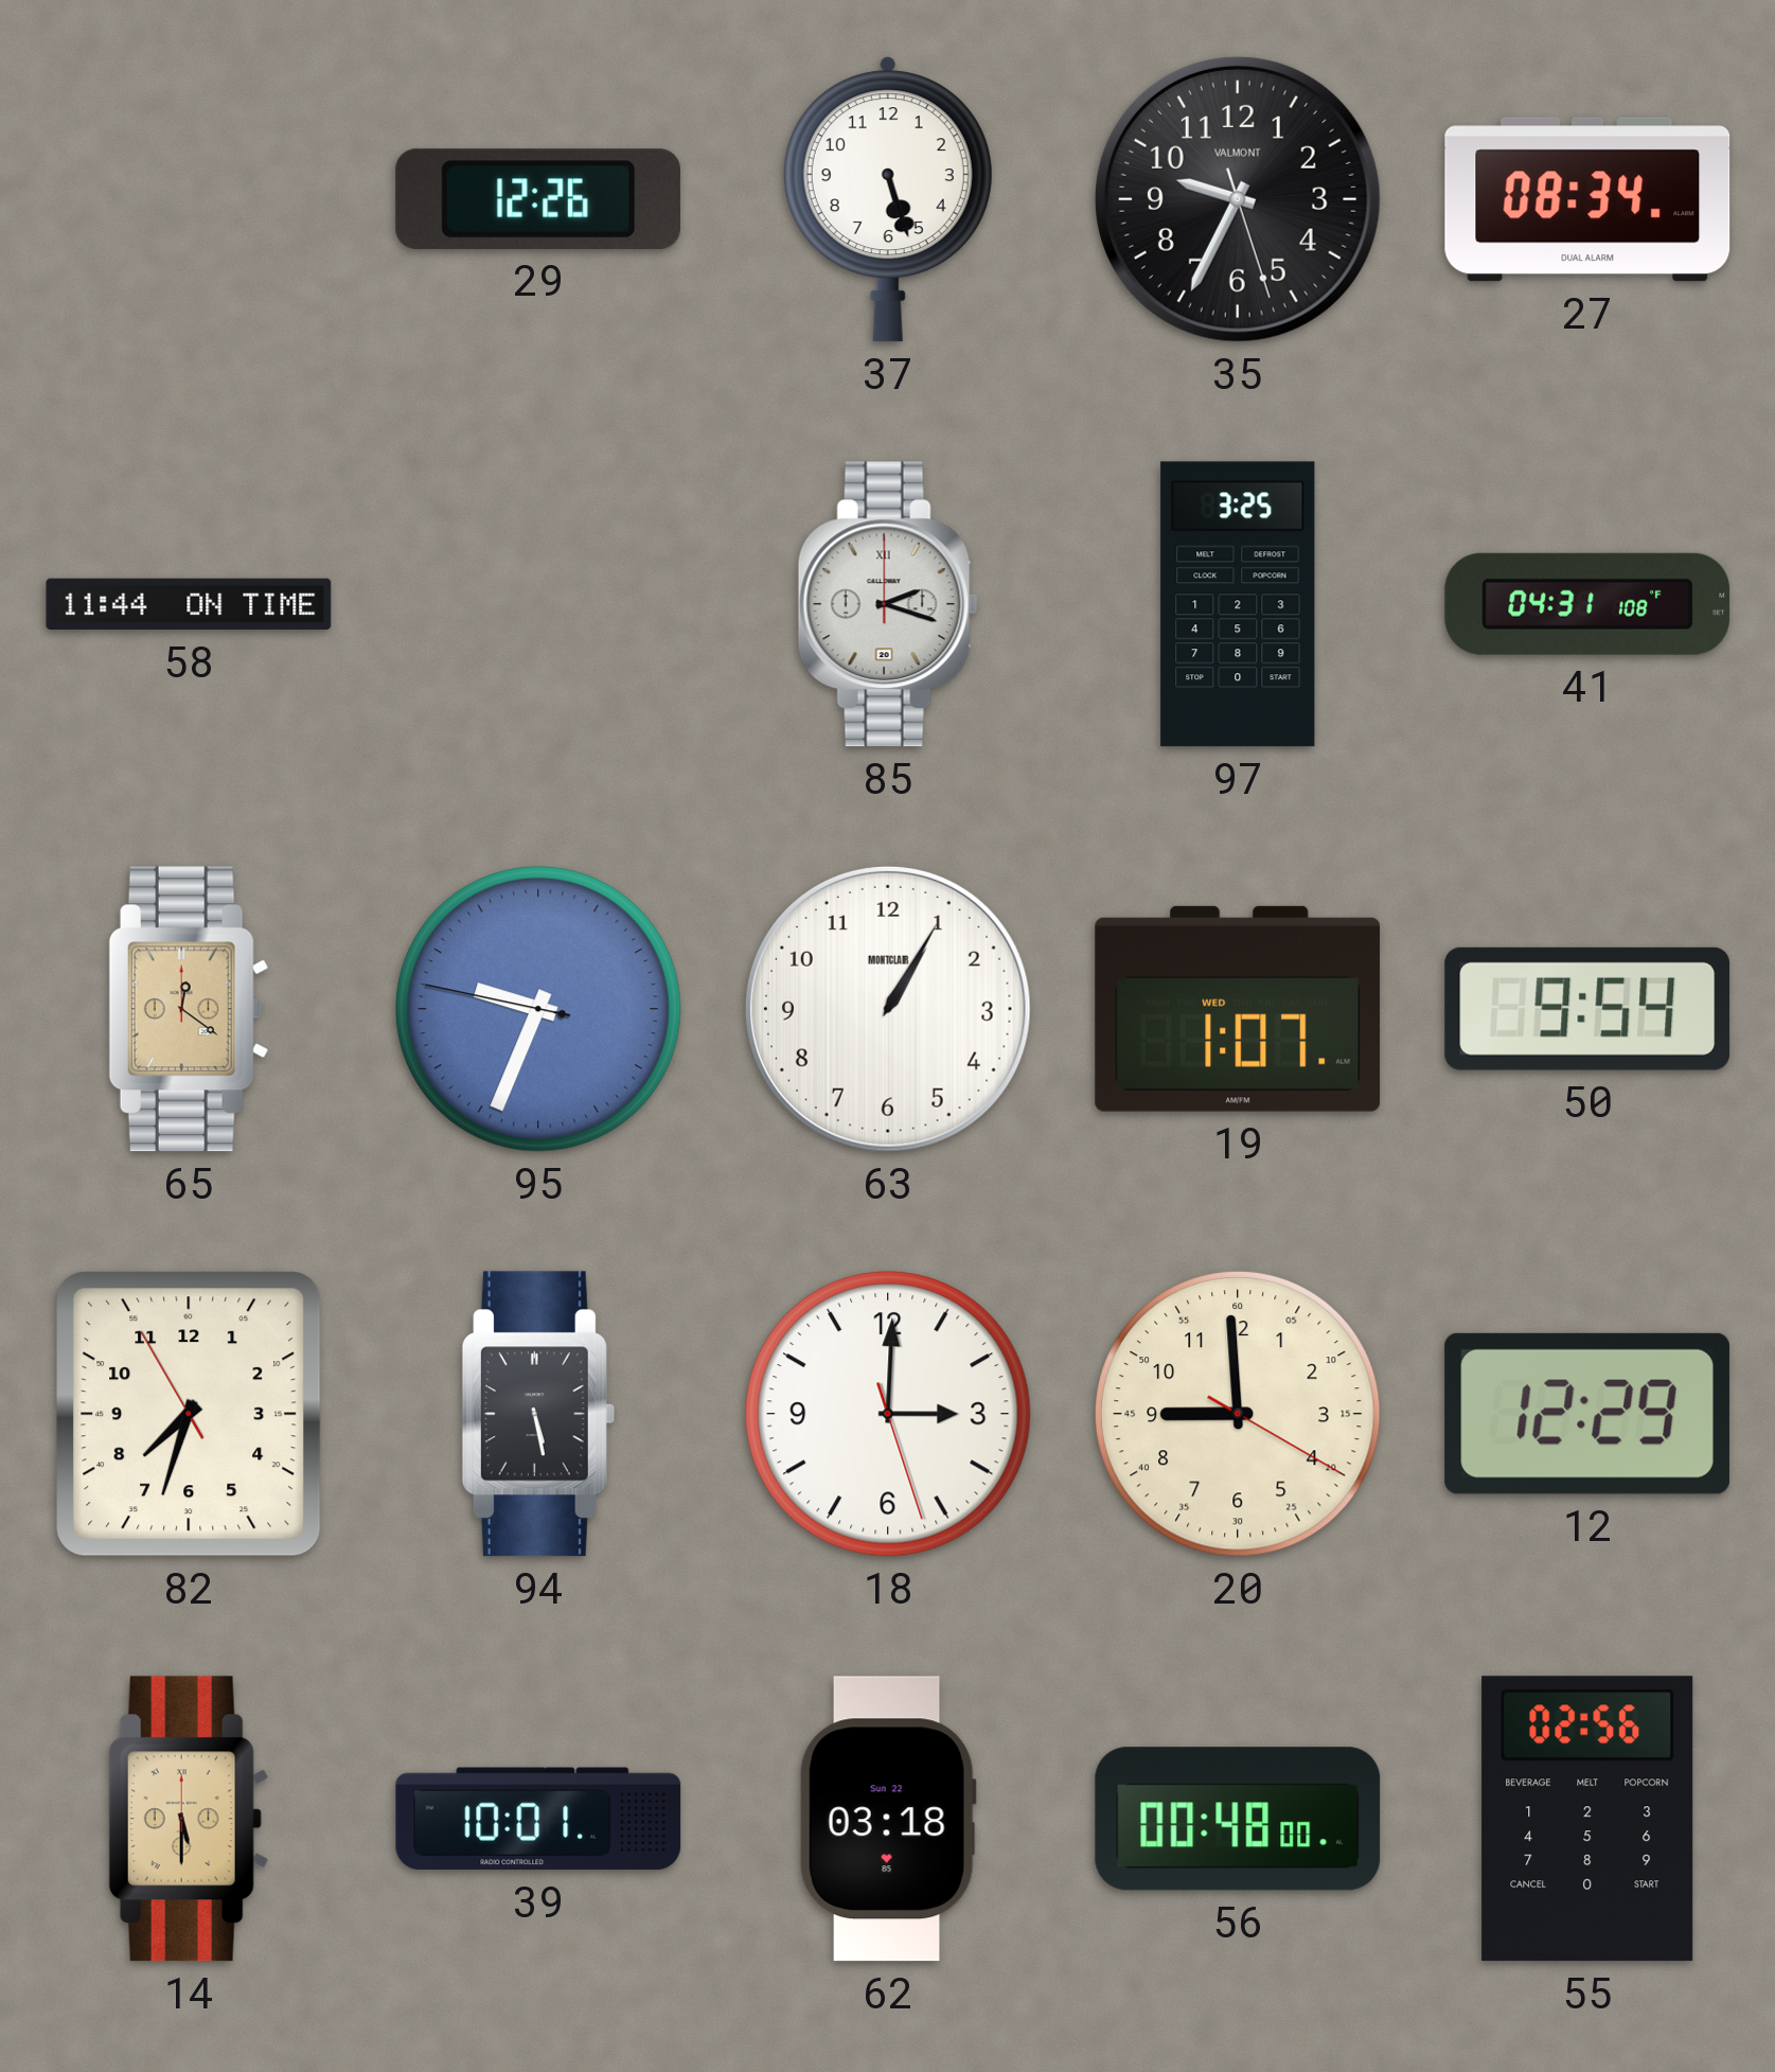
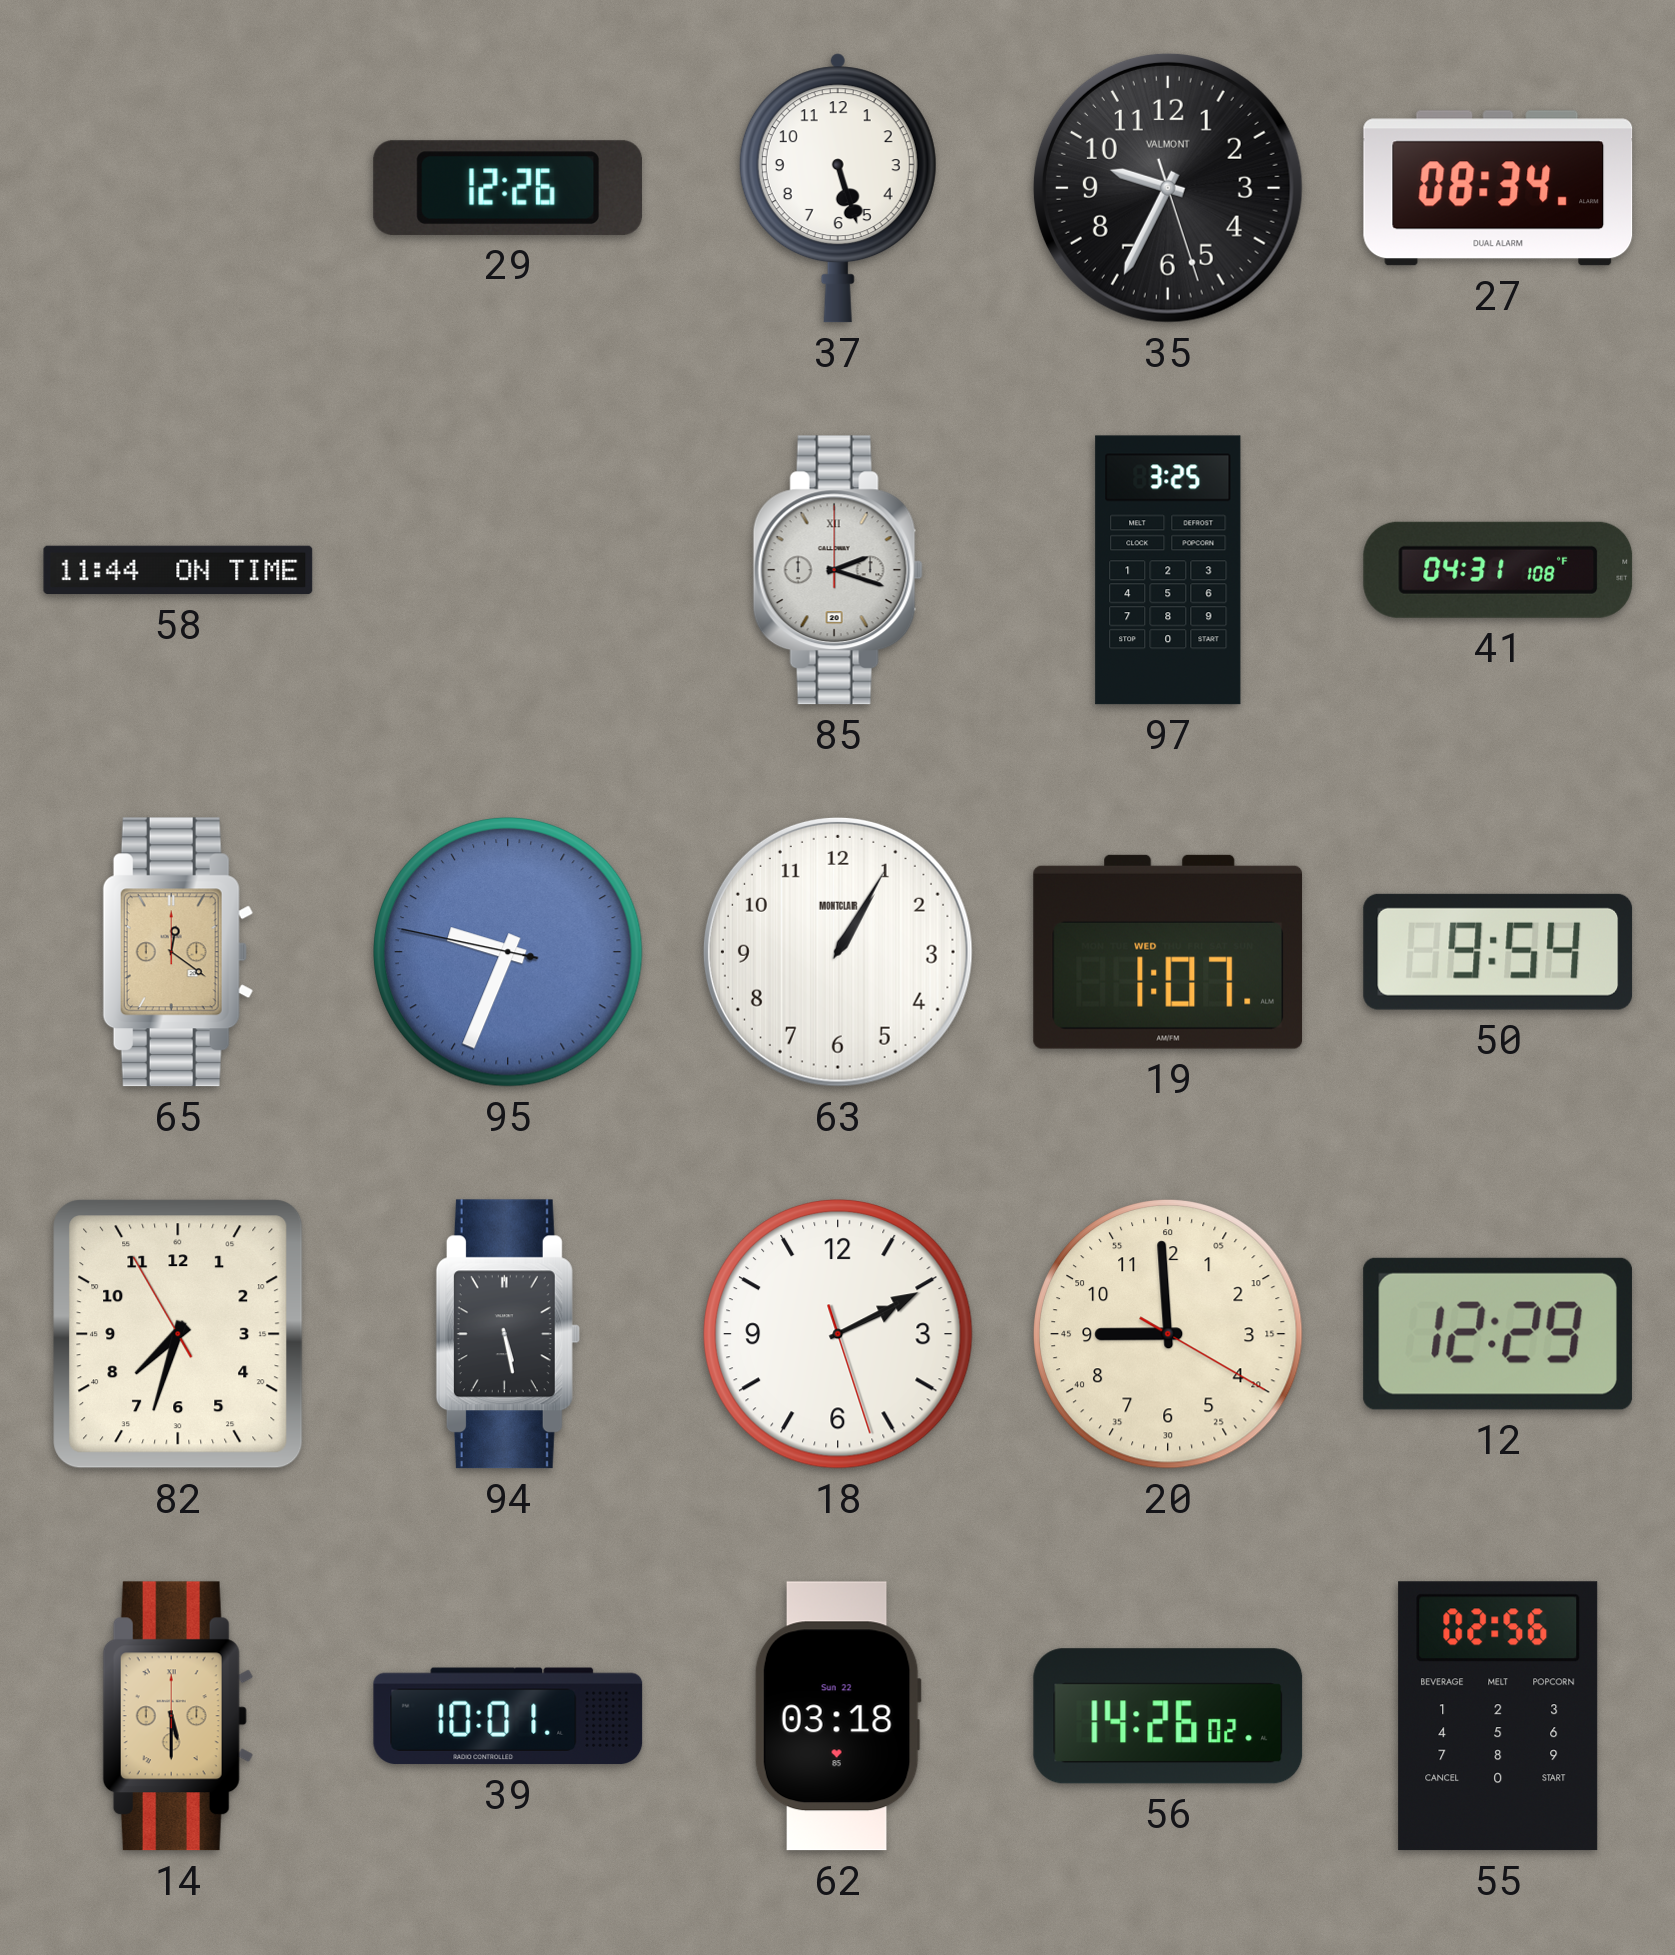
18: 3:00 -> 2:10
56: 00:48 -> 14:26
